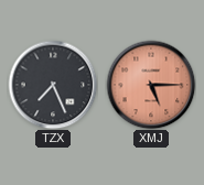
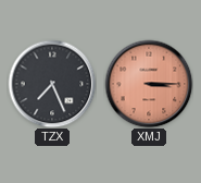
XMJ: 5:15 -> 3:15
